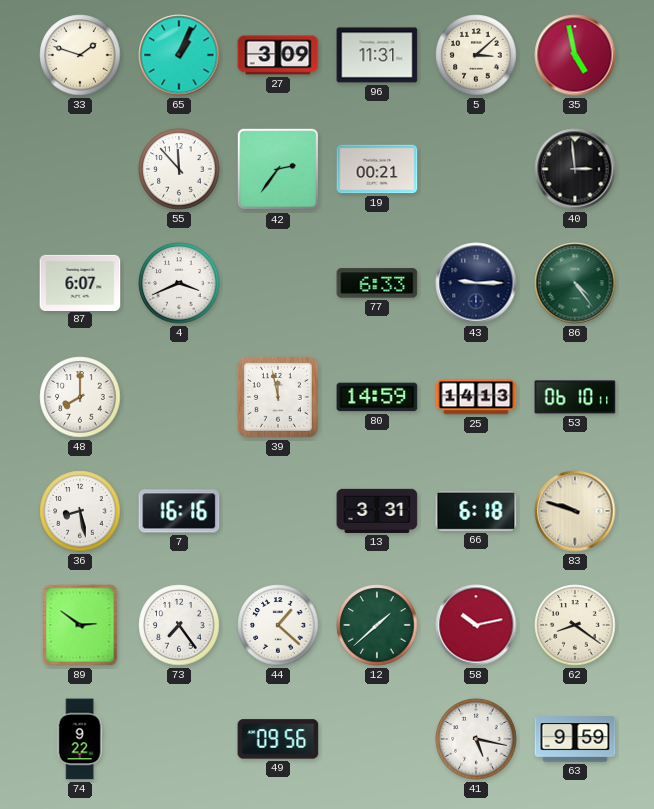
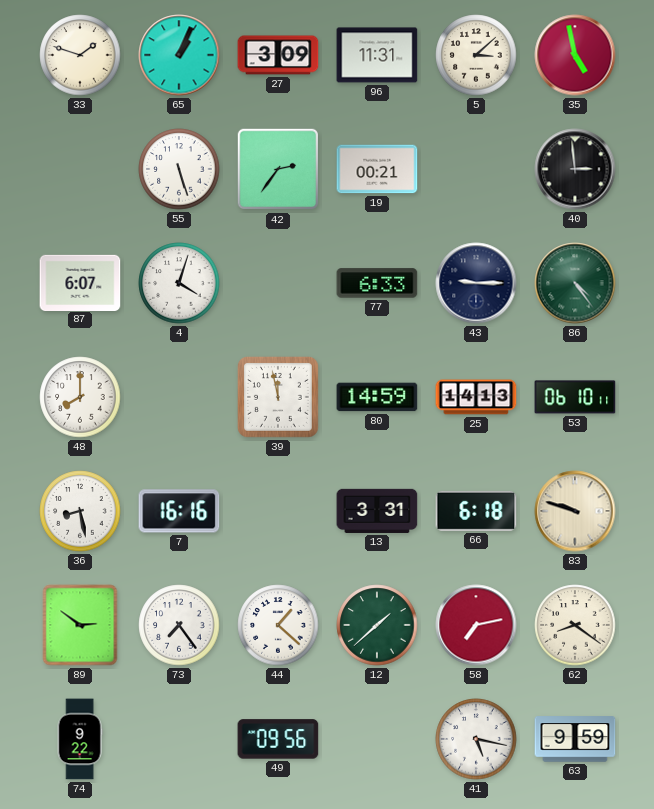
55: 11:53 -> 5:27
4: 3:41 -> 4:03
58: 10:13 -> 7:13
